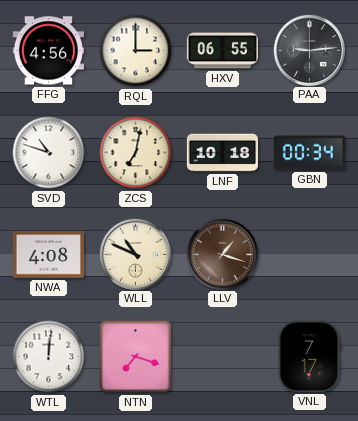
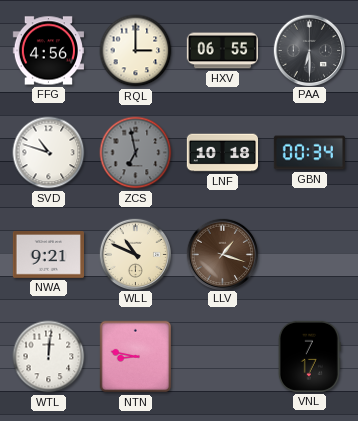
PAA: 9:14 -> 6:30
ZCS: 7:02 -> 6:58
ZCS dial: cream -> grey
NWA: 4:08 -> 9:21
NTN: 7:18 -> 8:47
